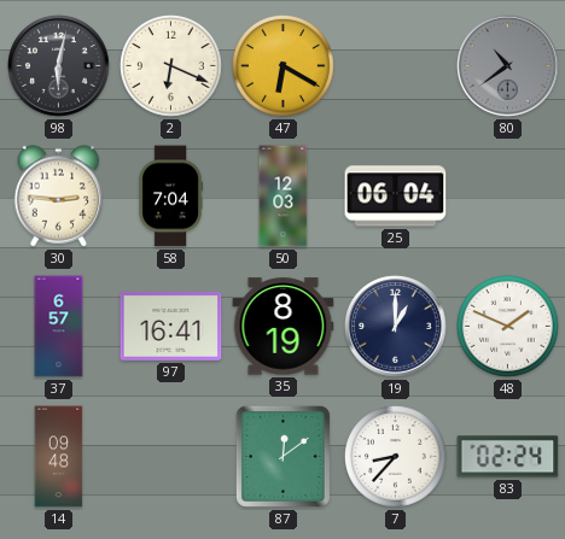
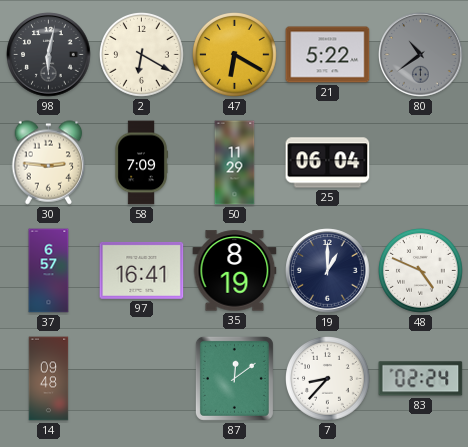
2: 6:19 -> 6:20
21: none -> 5:22
58: 7:04 -> 7:09
50: 12:03 -> 11:29
48: 1:49 -> 4:49
